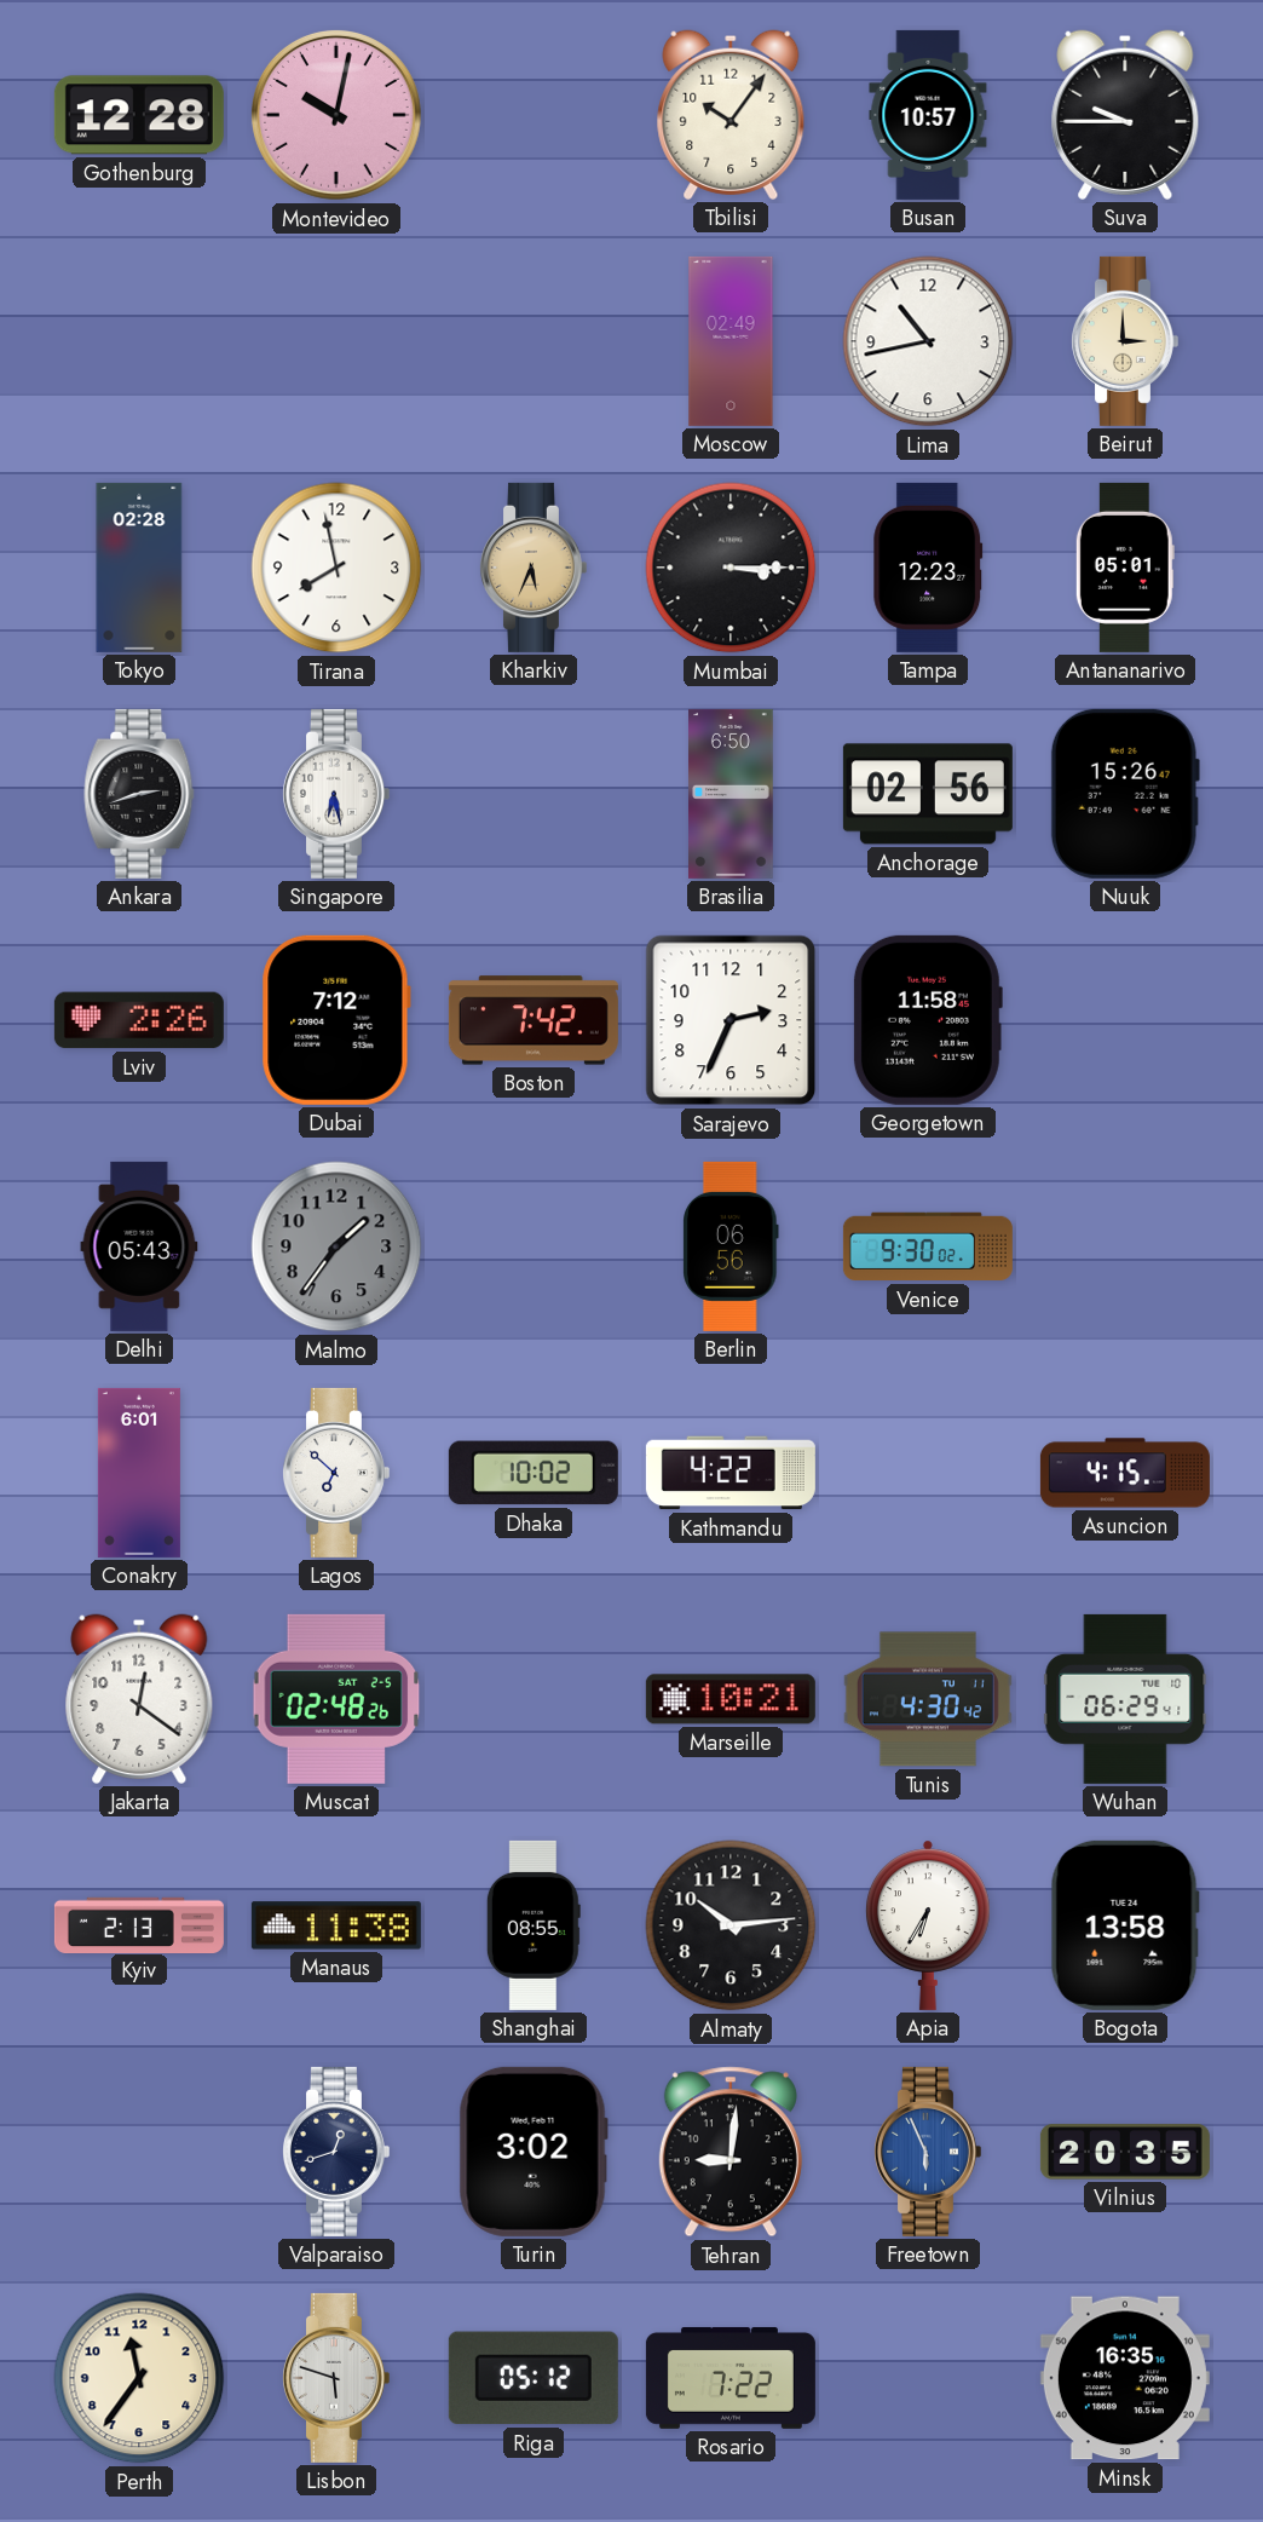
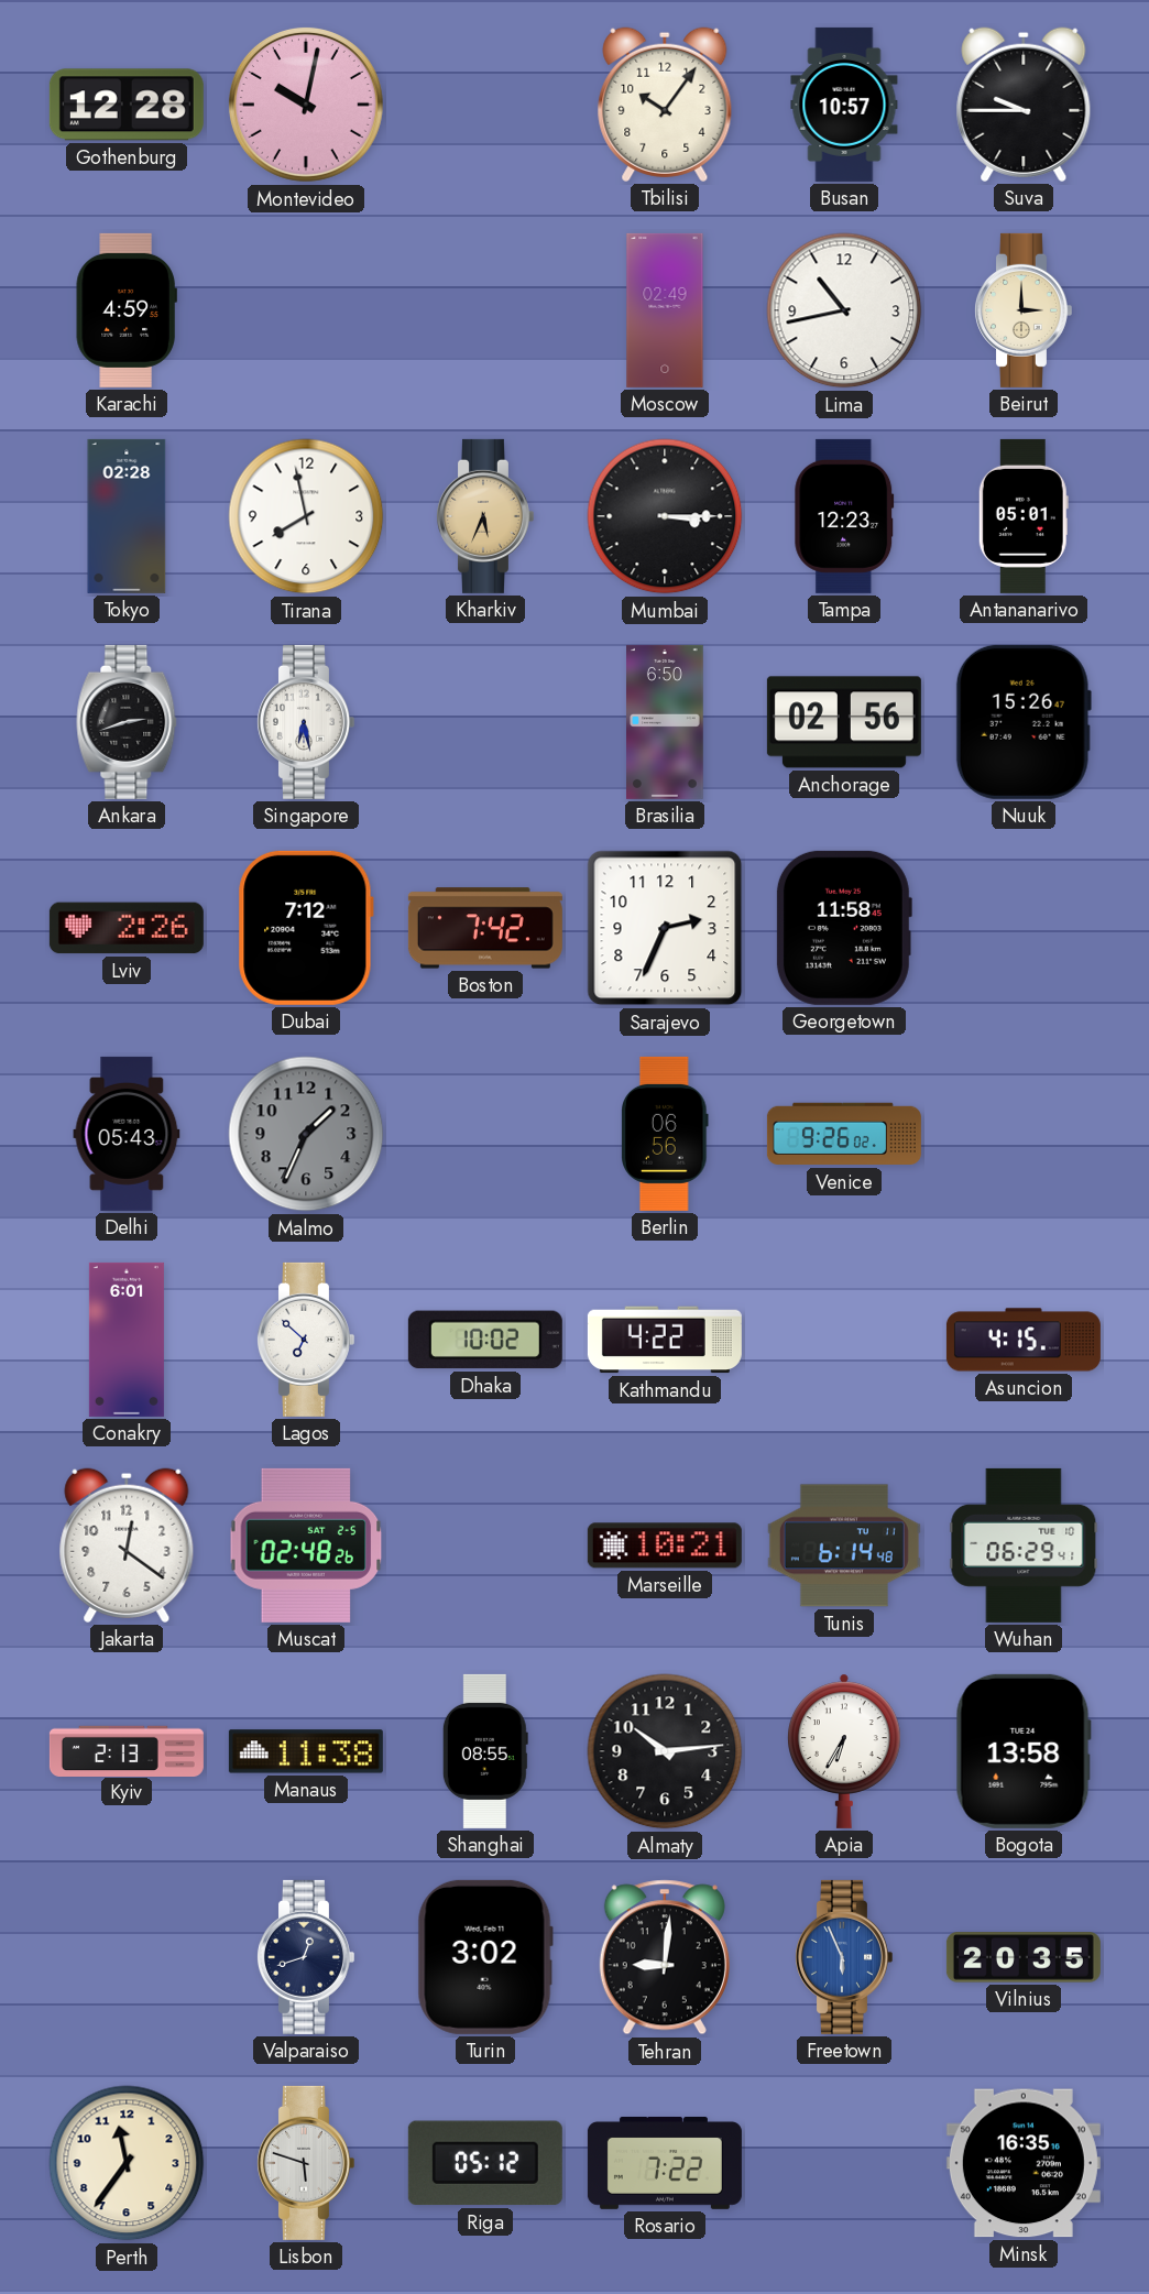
Karachi: none -> 4:59
Malmo: 1:36 -> 1:34
Venice: 9:30 -> 9:26
Tunis: 4:30 -> 6:14
